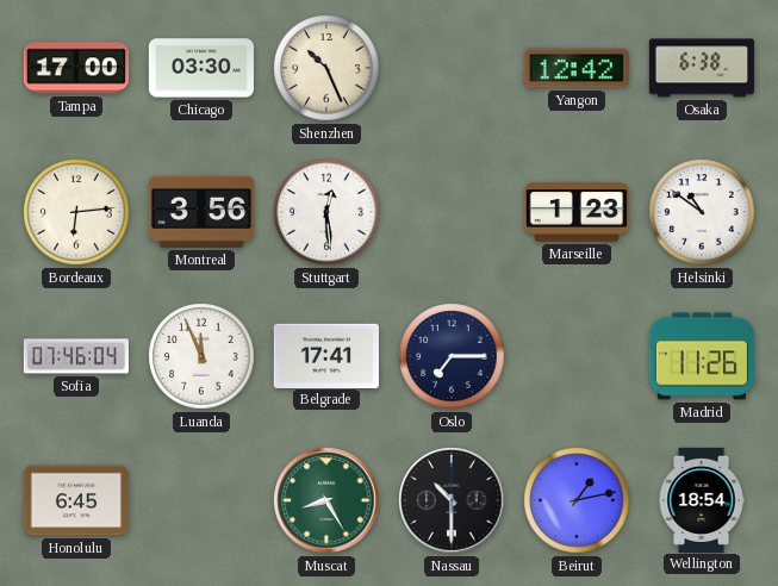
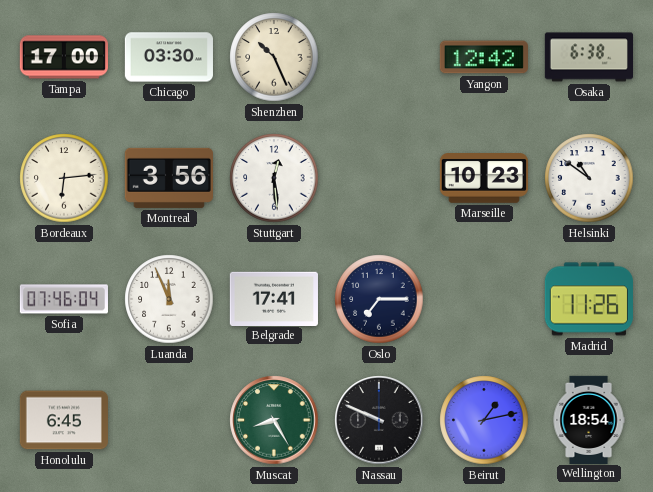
Marseille: 1:23 -> 10:23
Nassau: 10:30 -> 9:49
